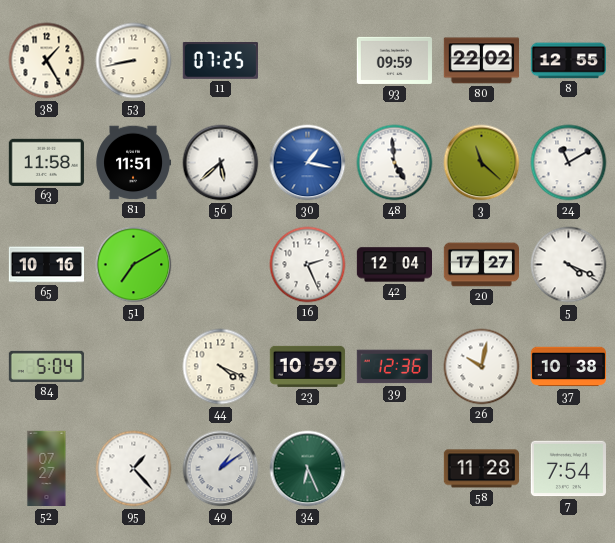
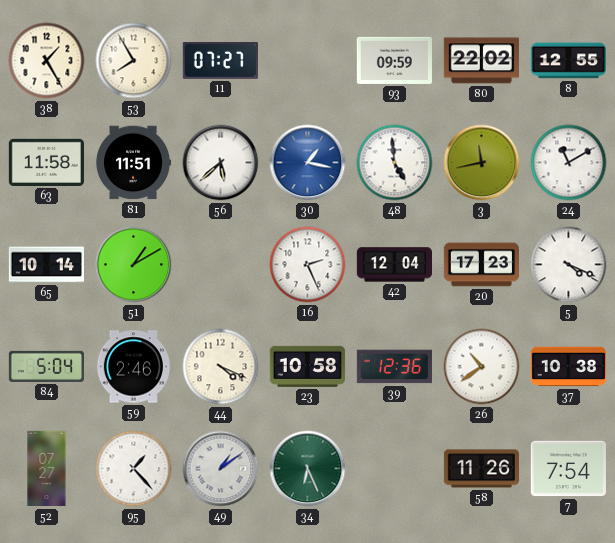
53: 8:43 -> 7:55
11: 07:25 -> 07:27
3: 11:22 -> 11:43
65: 10:16 -> 10:14
51: 7:10 -> 1:10
20: 17:27 -> 17:23
59: none -> 2:46
23: 10:59 -> 10:58
26: 10:02 -> 10:39
58: 11:28 -> 11:26
